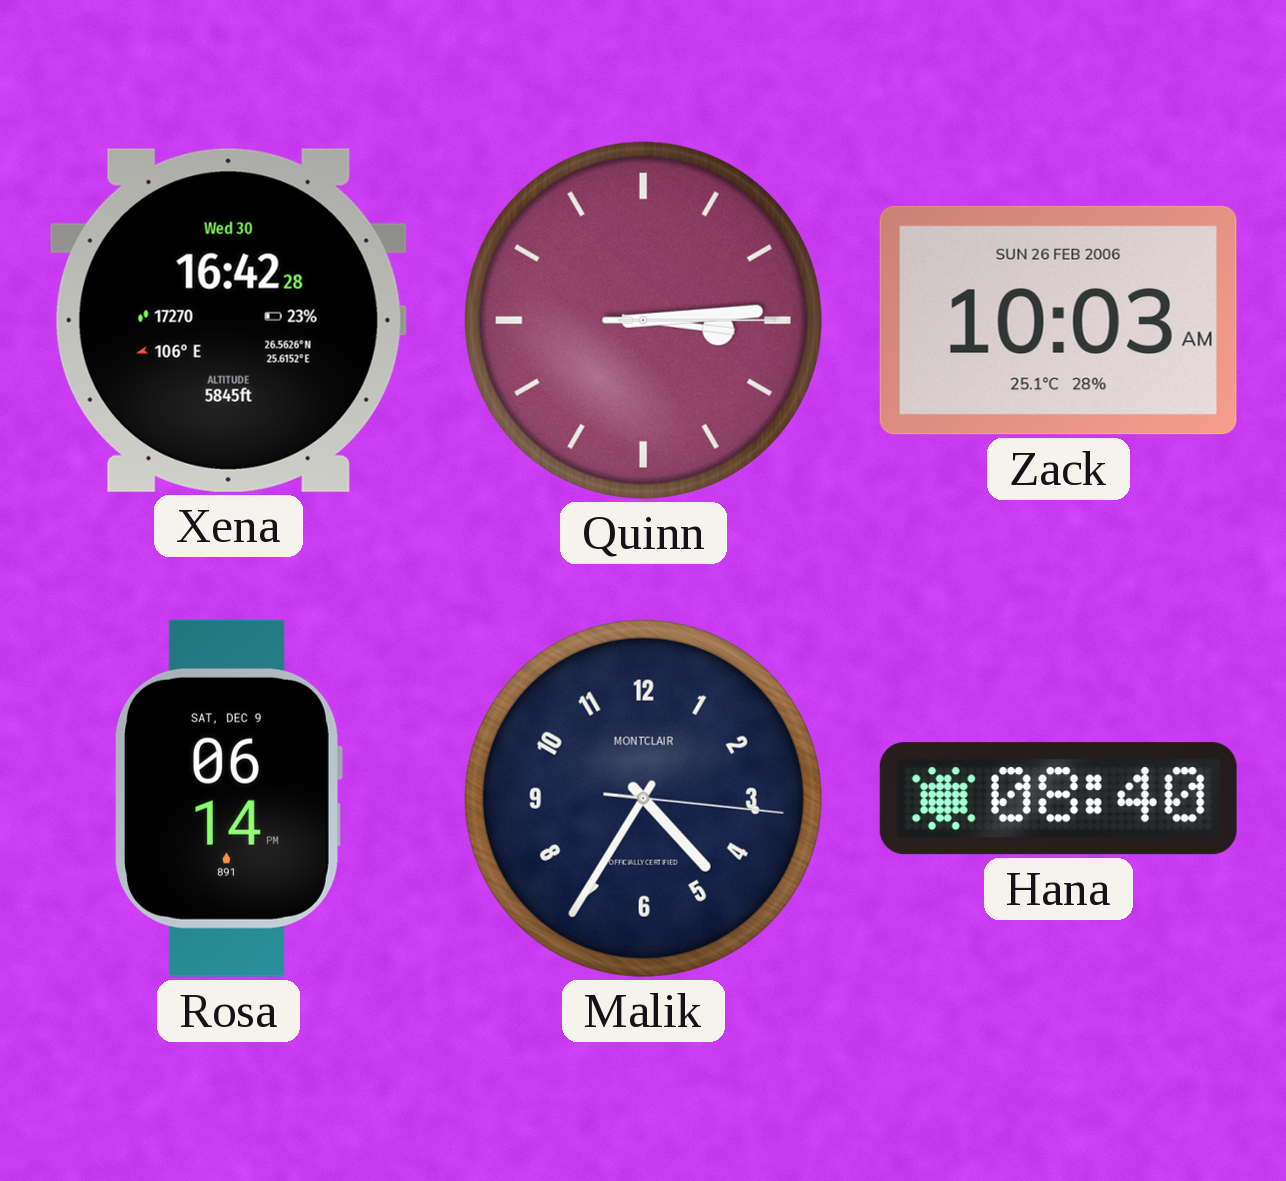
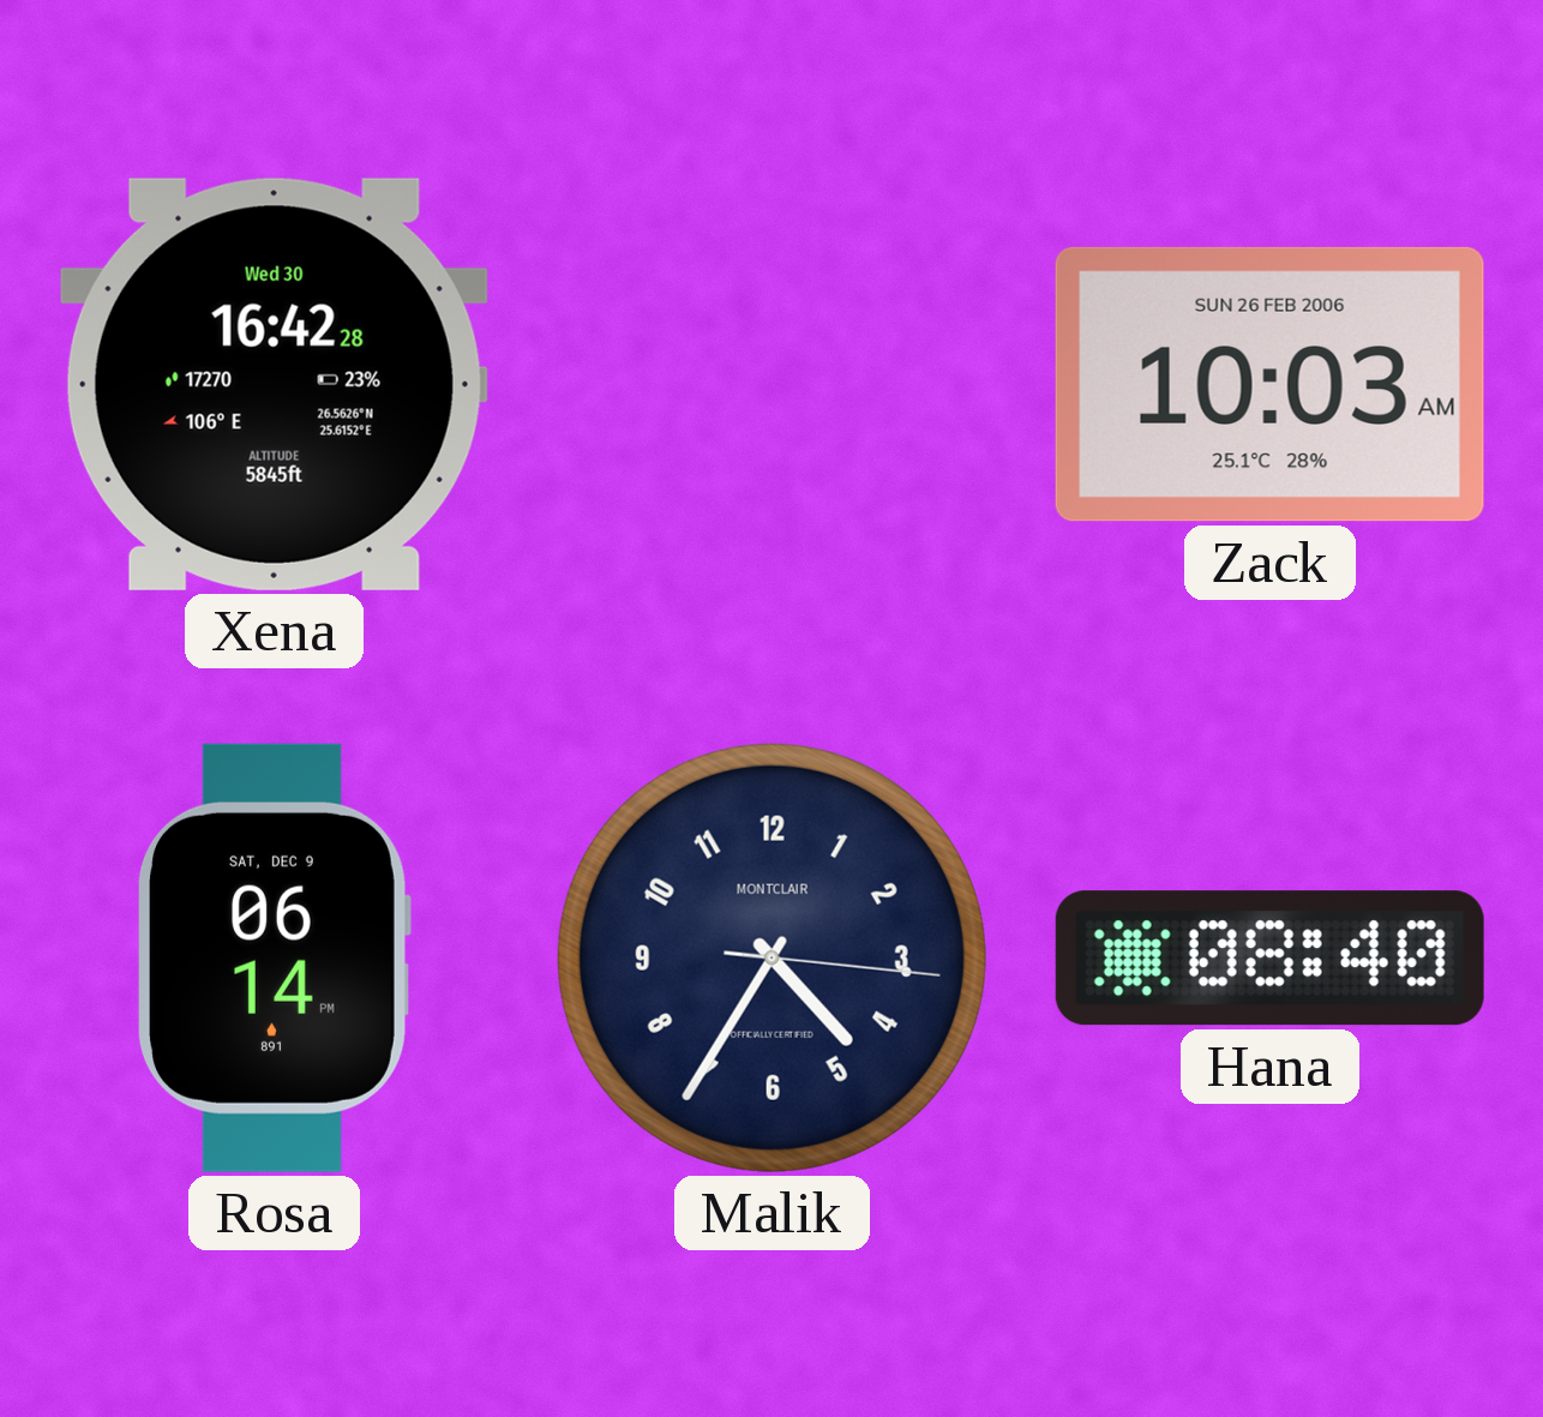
Quinn: 3:14 -> none
